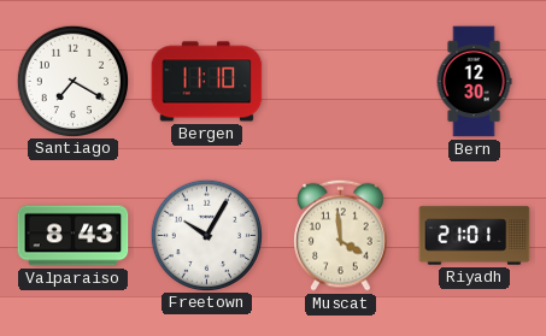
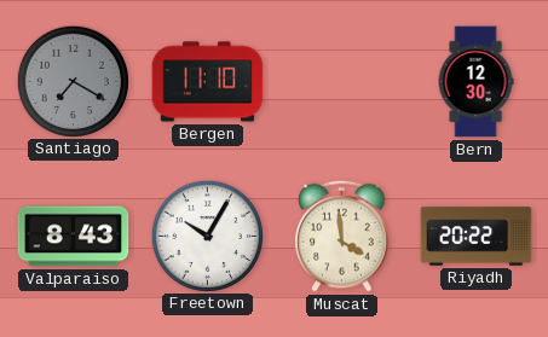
Santiago dial: white -> grey
Riyadh: 21:01 -> 20:22
